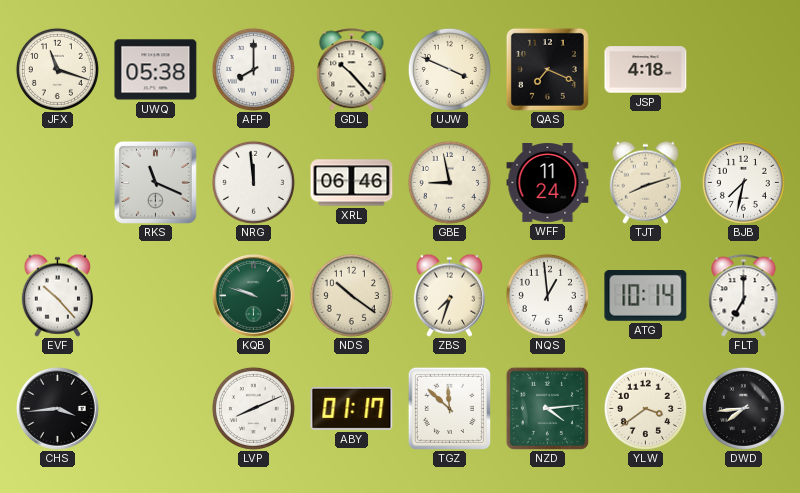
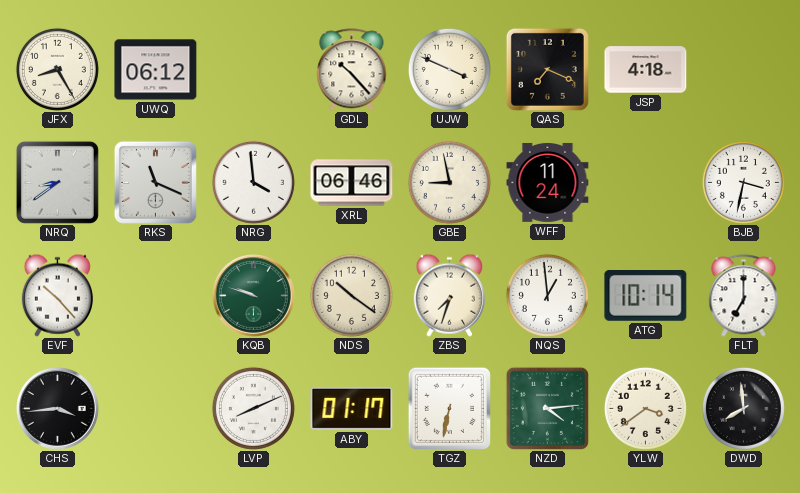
JFX: 11:18 -> 8:25
UWQ: 05:38 -> 06:12
AFP: 8:00 -> none
NRQ: none -> 8:39
NRG: 11:59 -> 3:59
TJT: 8:12 -> none
BJB: 7:32 -> 3:32
TGZ: 11:52 -> 6:32
DWD: 7:44 -> 7:59
